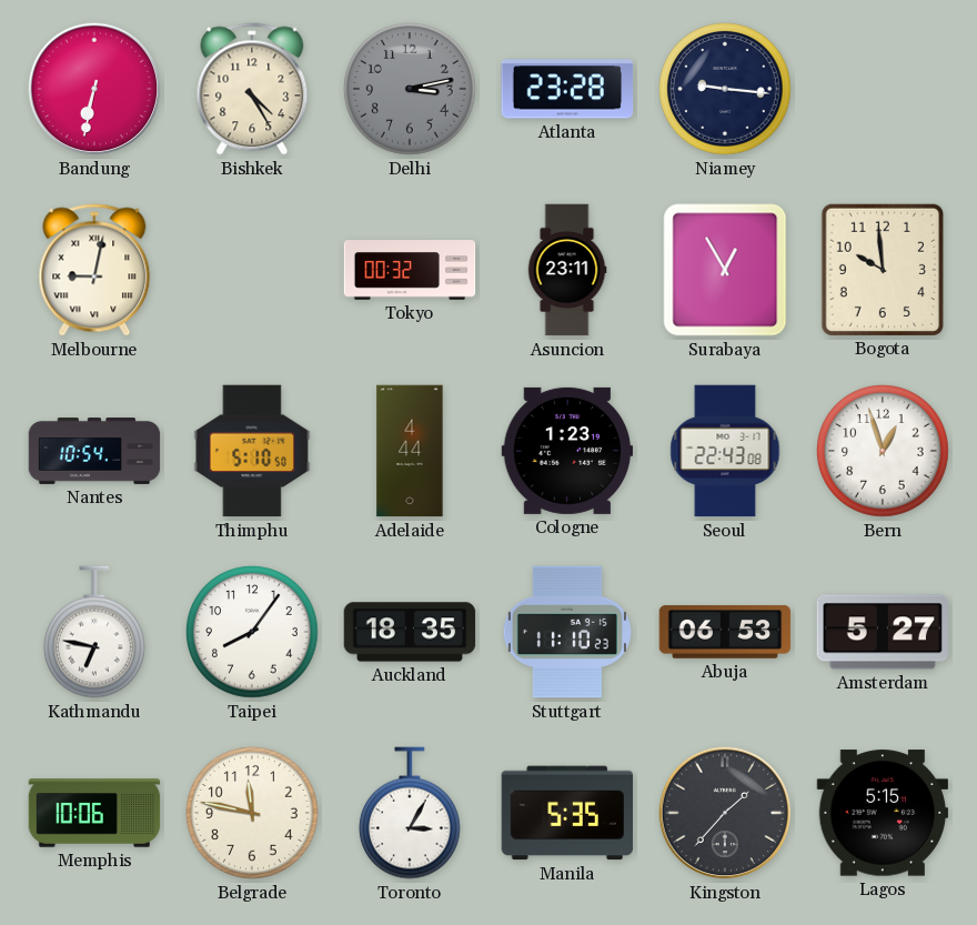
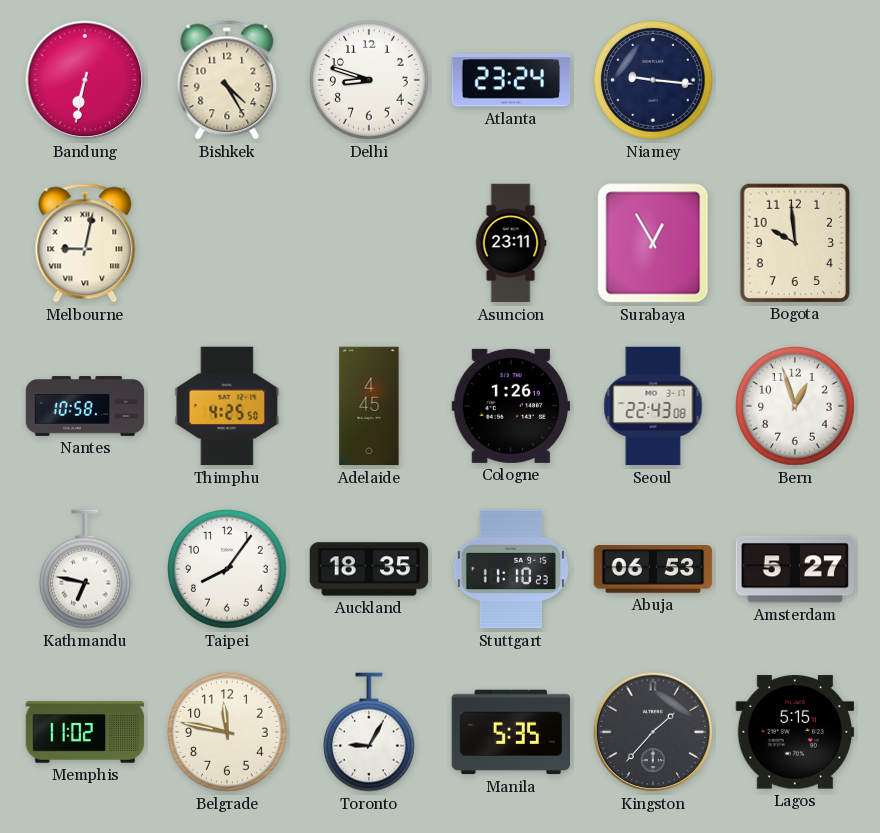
Delhi: 3:13 -> 8:48
Delhi dial: grey -> white
Atlanta: 23:28 -> 23:24
Tokyo: 00:32 -> none
Nantes: 10:54 -> 10:58
Thimphu: 5:10 -> 4:25
Adelaide: 4:44 -> 4:45
Cologne: 1:23 -> 1:26
Memphis: 10:06 -> 11:02
Toronto: 3:05 -> 9:05
